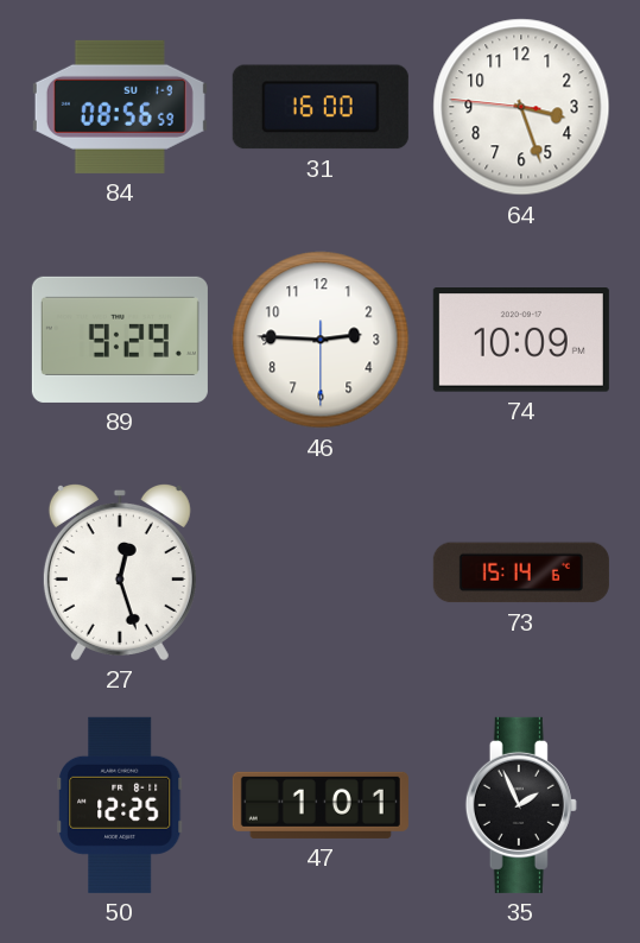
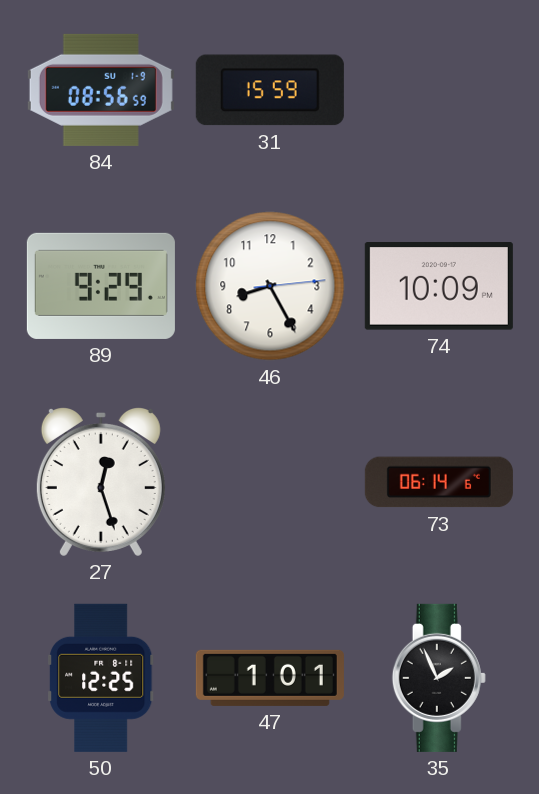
31: 16:00 -> 15:59
64: 3:26 -> none
46: 2:45 -> 8:25
73: 15:14 -> 06:14
